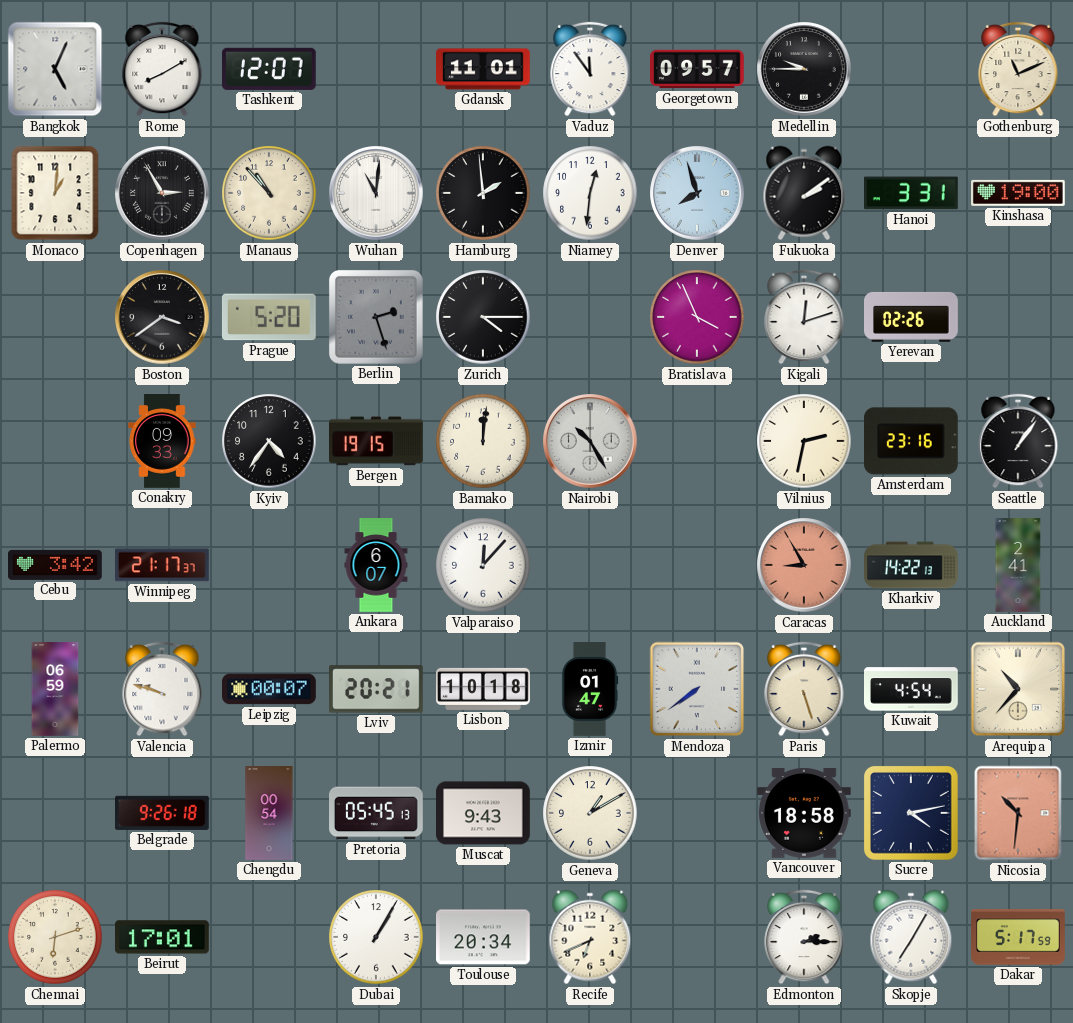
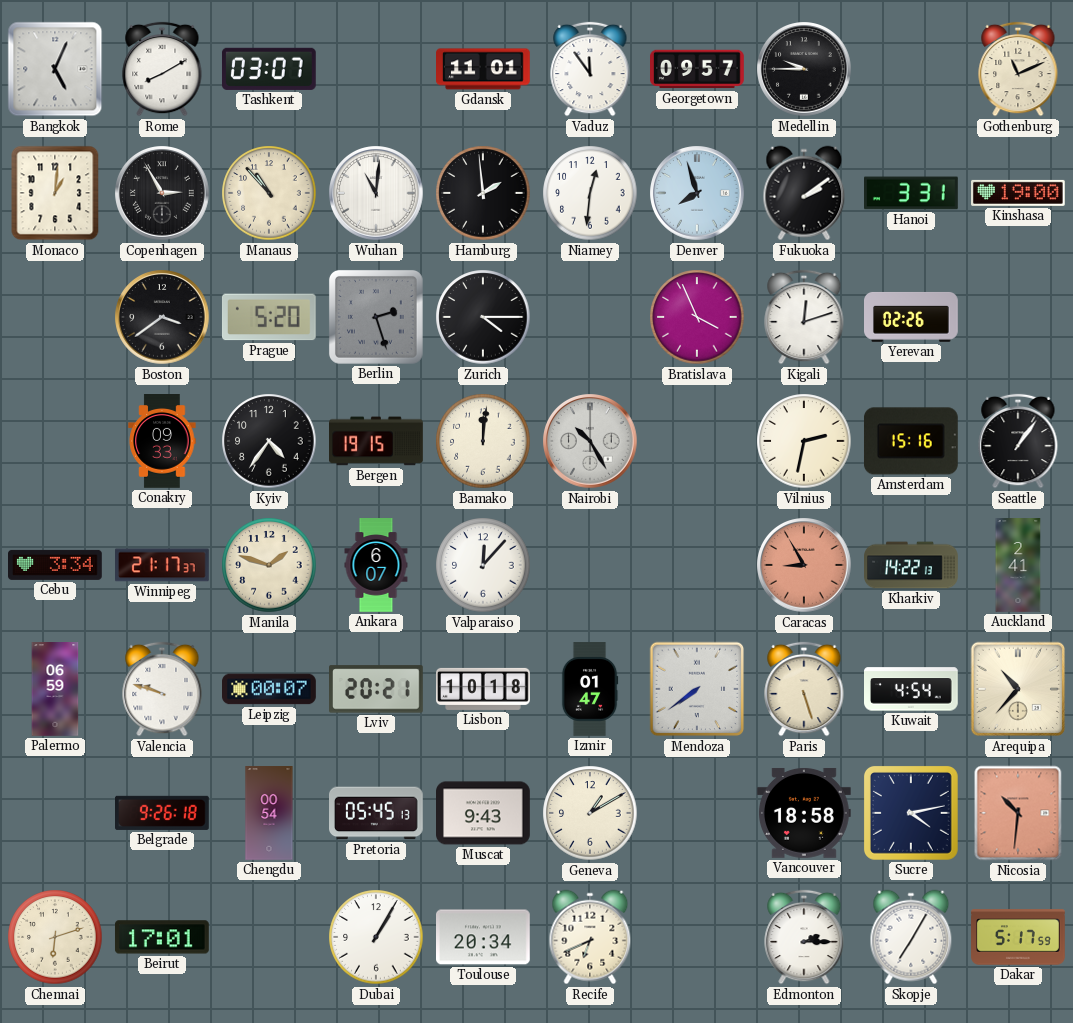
Tashkent: 12:07 -> 03:07
Amsterdam: 23:16 -> 15:16
Cebu: 3:42 -> 3:34
Manila: none -> 1:48
